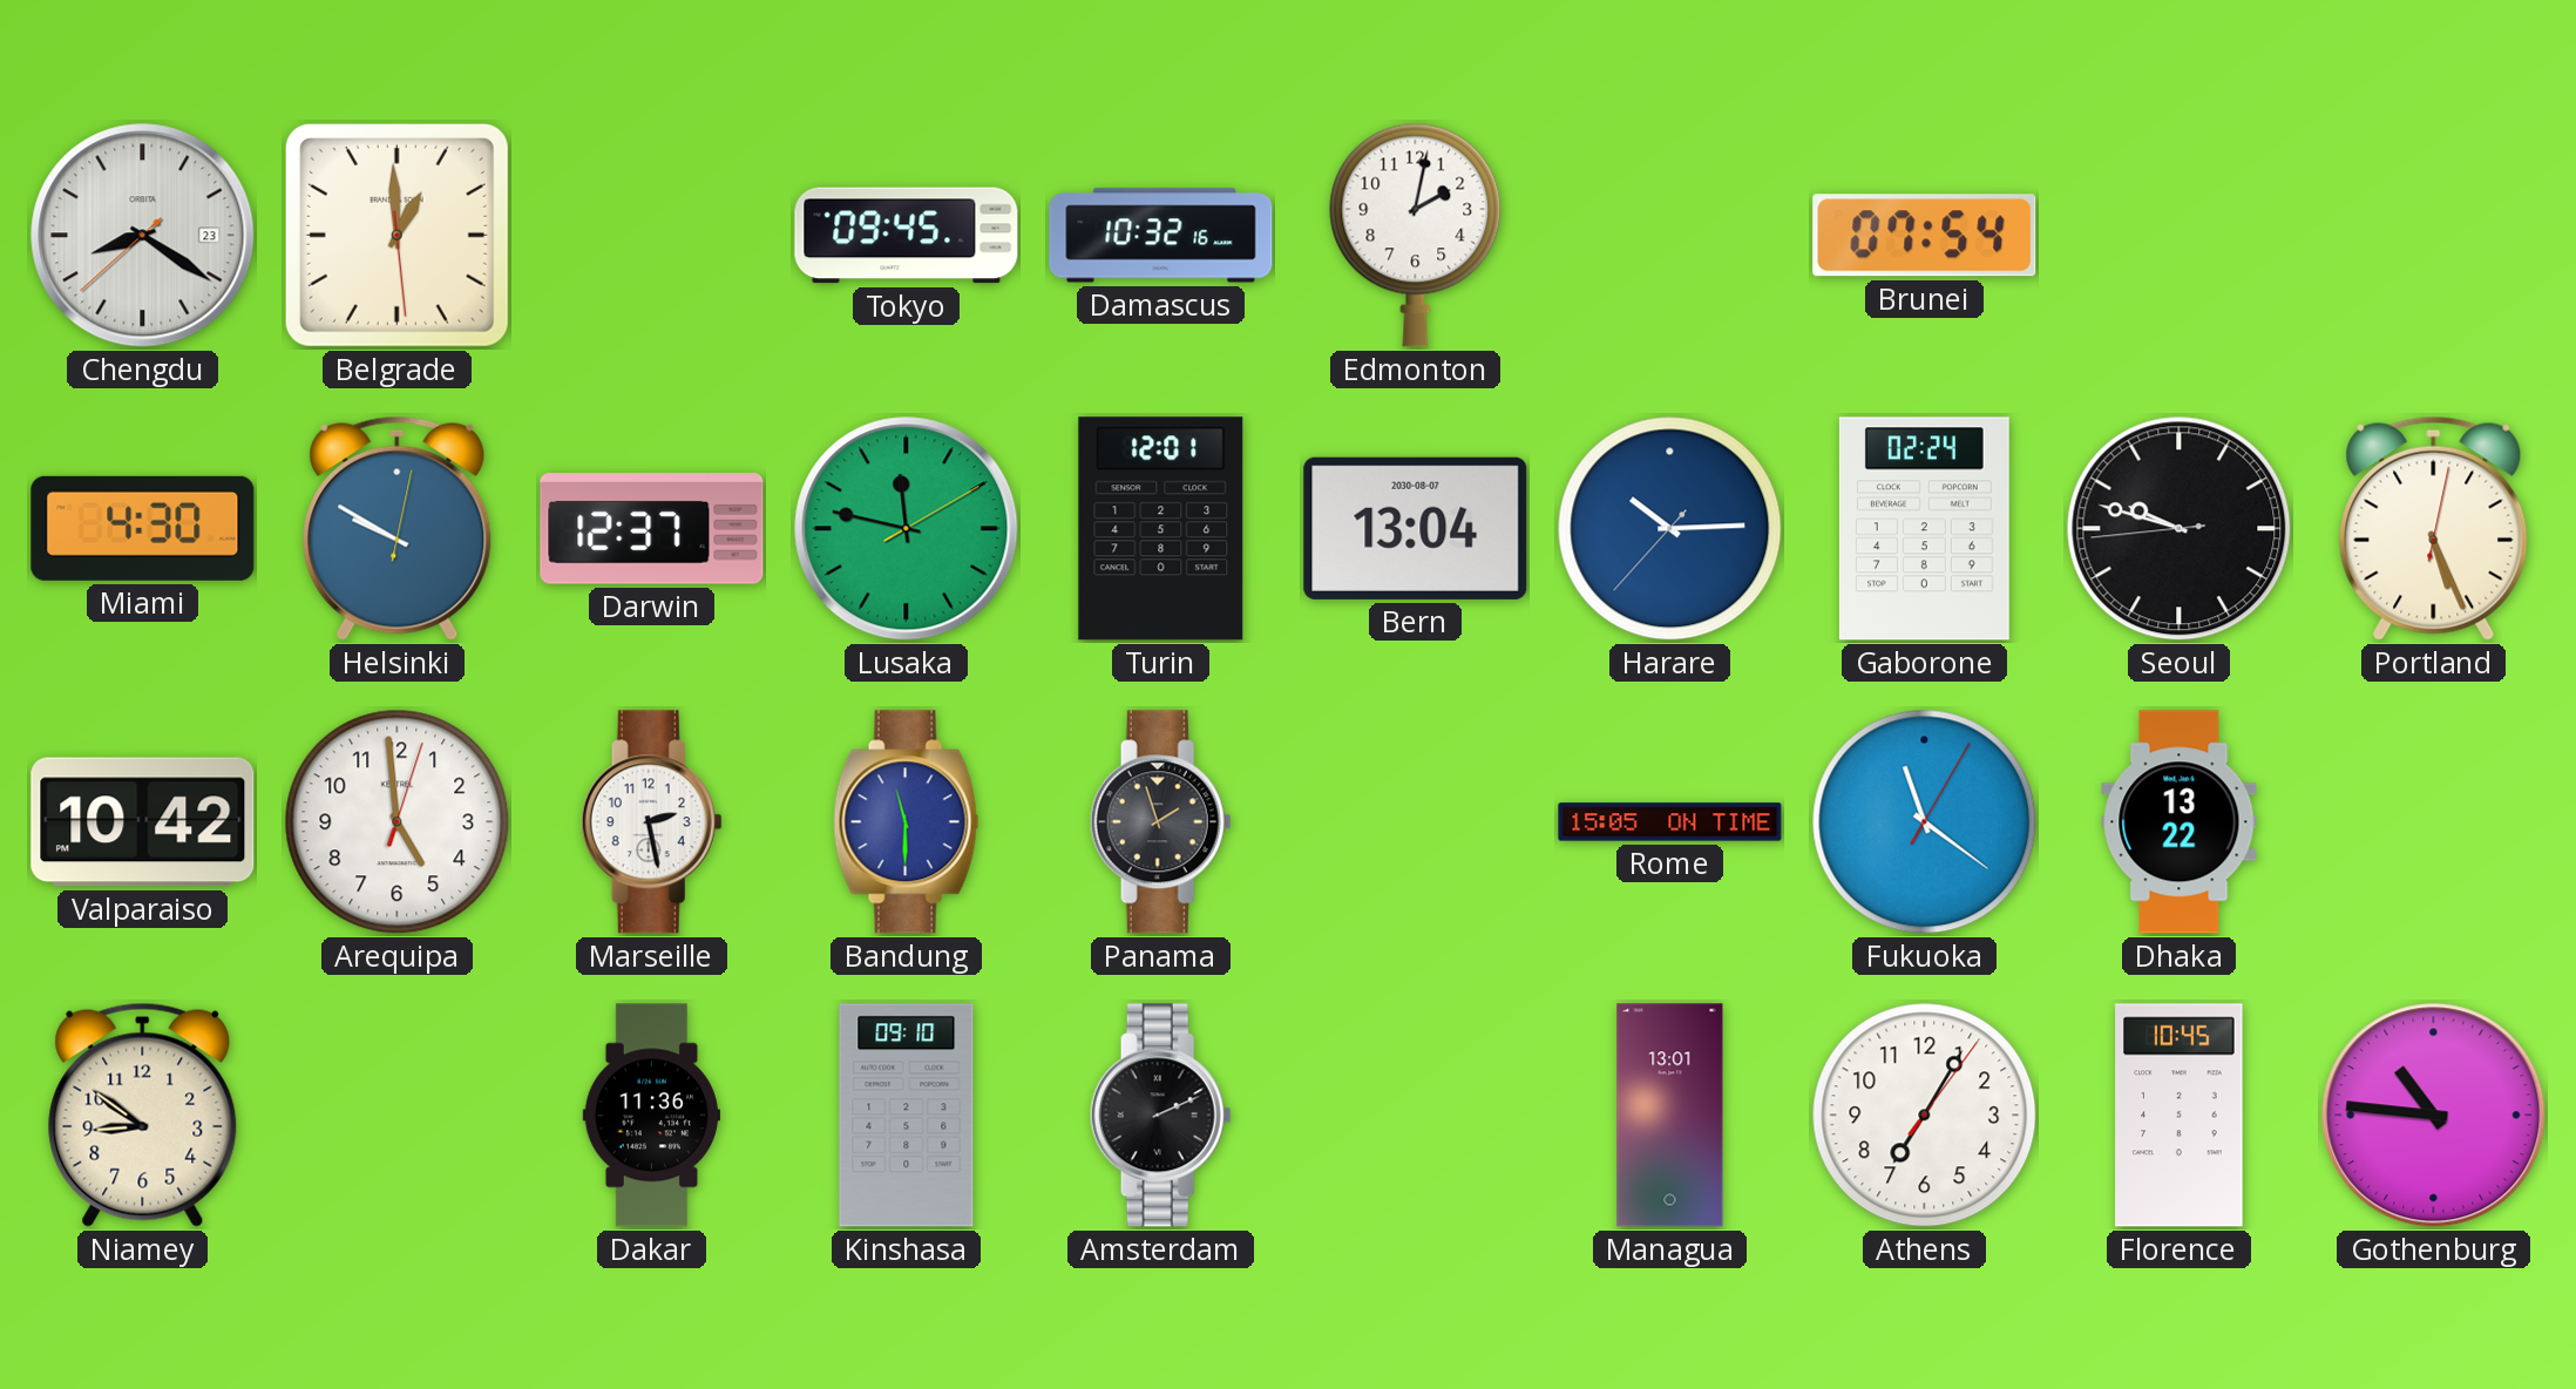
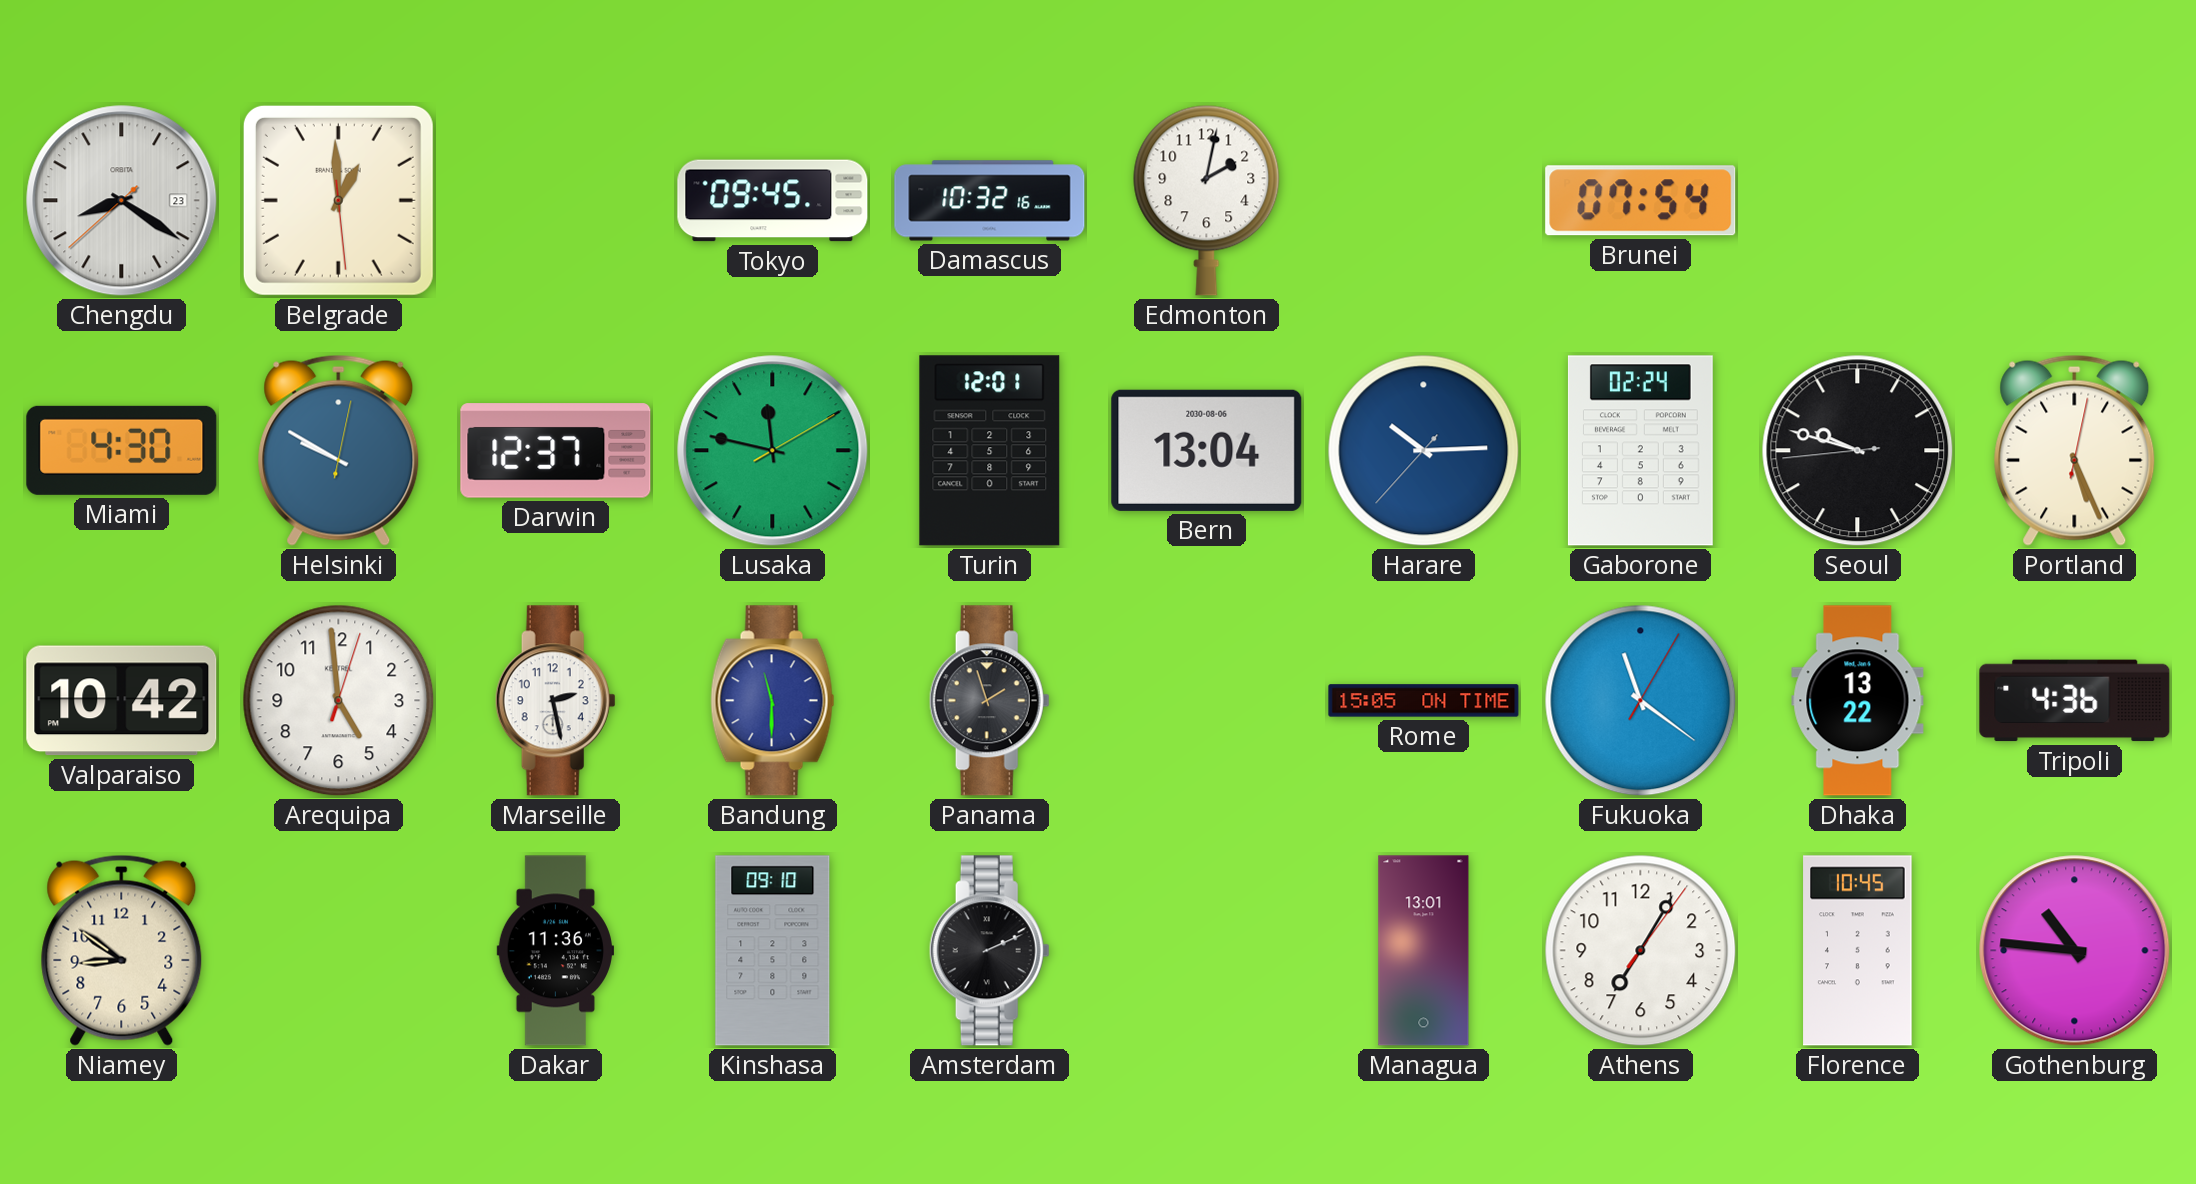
Bern date: 2030-08-07 -> 2030-08-06
Tripoli: none -> 4:36
